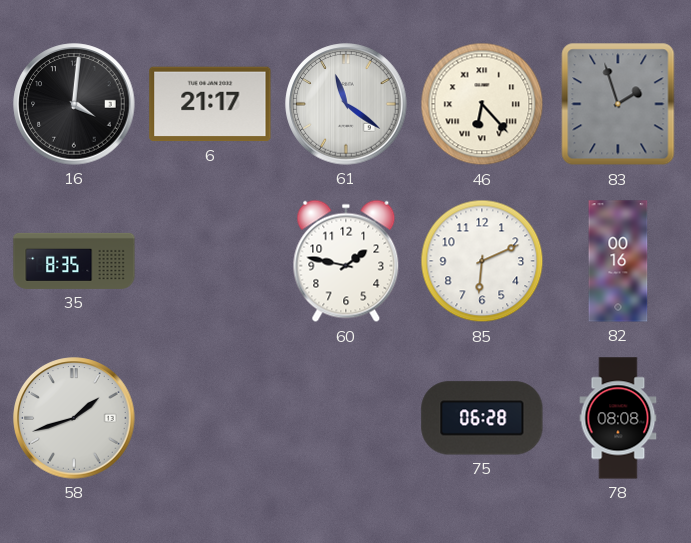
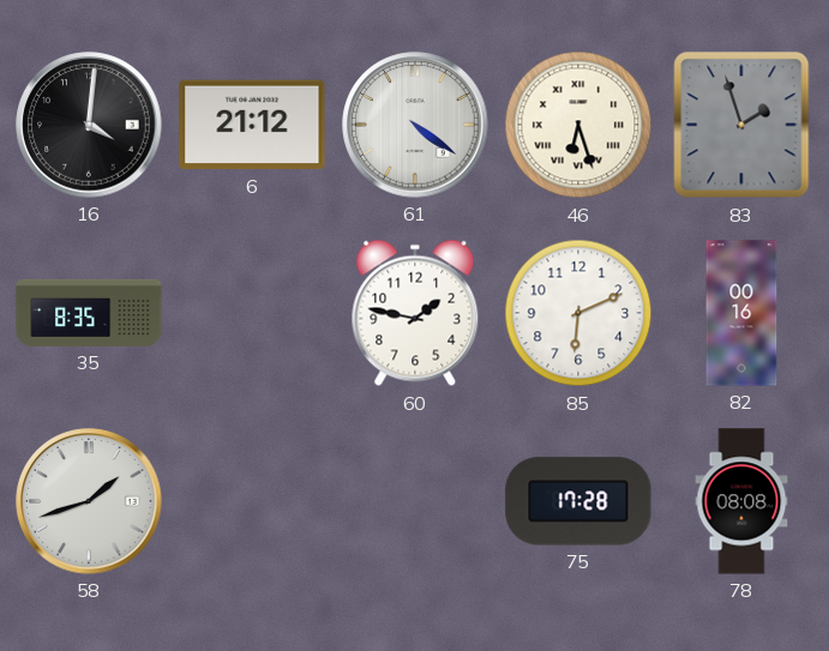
6: 21:17 -> 21:12
61: 11:21 -> 4:21
46: 6:23 -> 6:27
75: 06:28 -> 17:28
